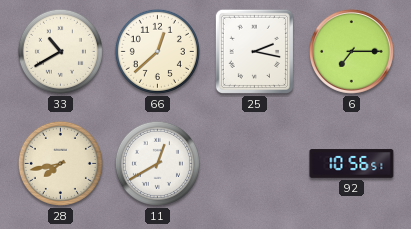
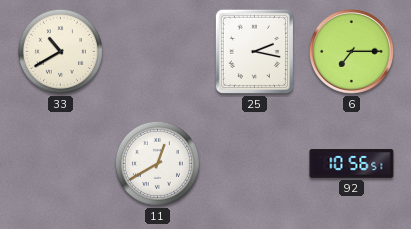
66: 12:38 -> none
28: 7:43 -> none
